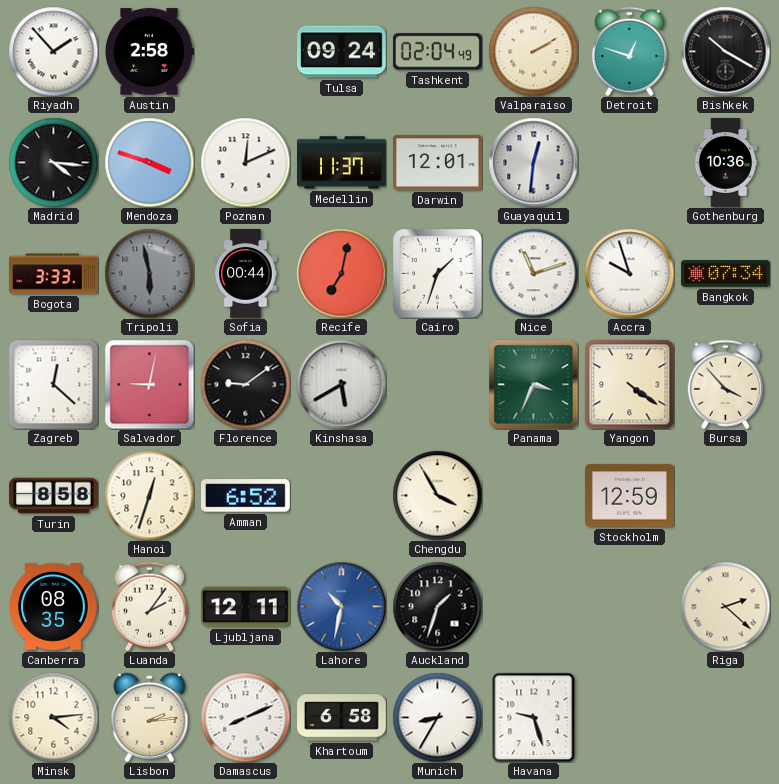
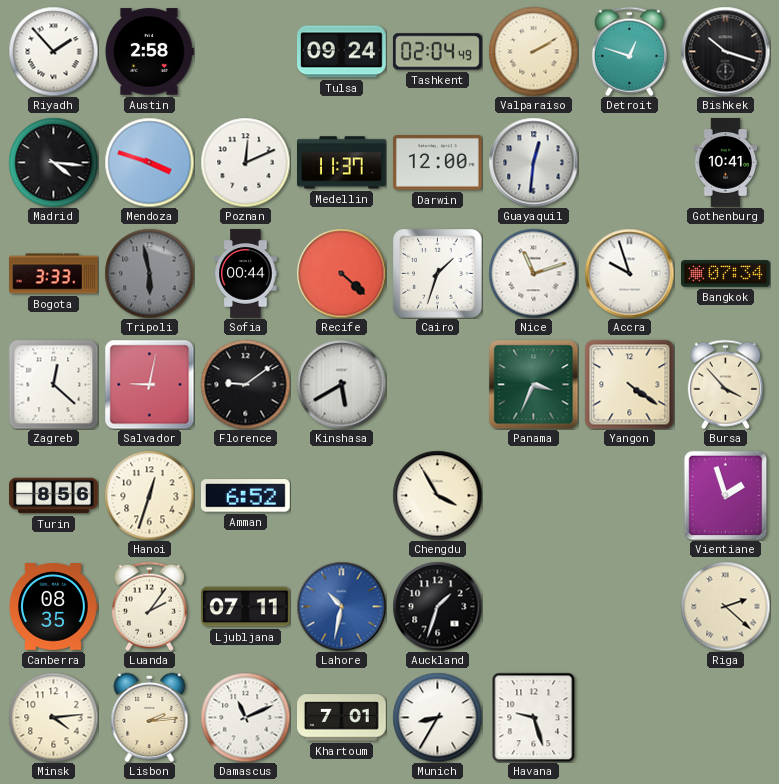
Bishkek: 10:20 -> 10:18
Darwin: 12:01 -> 12:00
Gothenburg: 10:36 -> 10:41
Recife: 7:02 -> 4:22
Turin: 8:58 -> 8:56
Stockholm: 12:59 -> none
Vientiane: none -> 1:57
Ljubljana: 12:11 -> 07:11
Damascus: 8:11 -> 11:11
Khartoum: 6:58 -> 7:01
